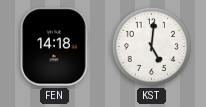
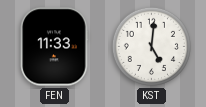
FEN: 14:18 -> 11:33
